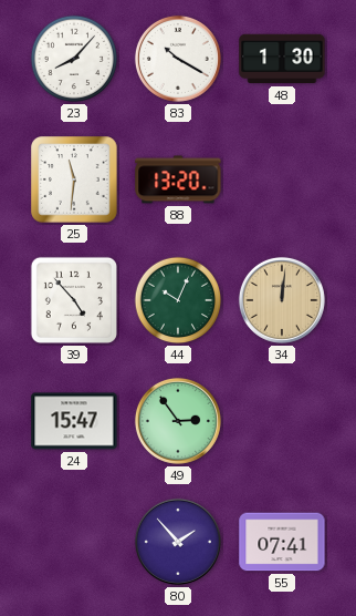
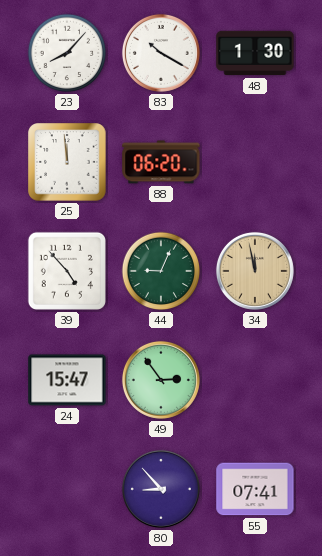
25: 11:31 -> 11:59
88: 13:20 -> 06:20
44: 10:04 -> 9:04
34: 12:01 -> 11:58
80: 1:53 -> 8:53
